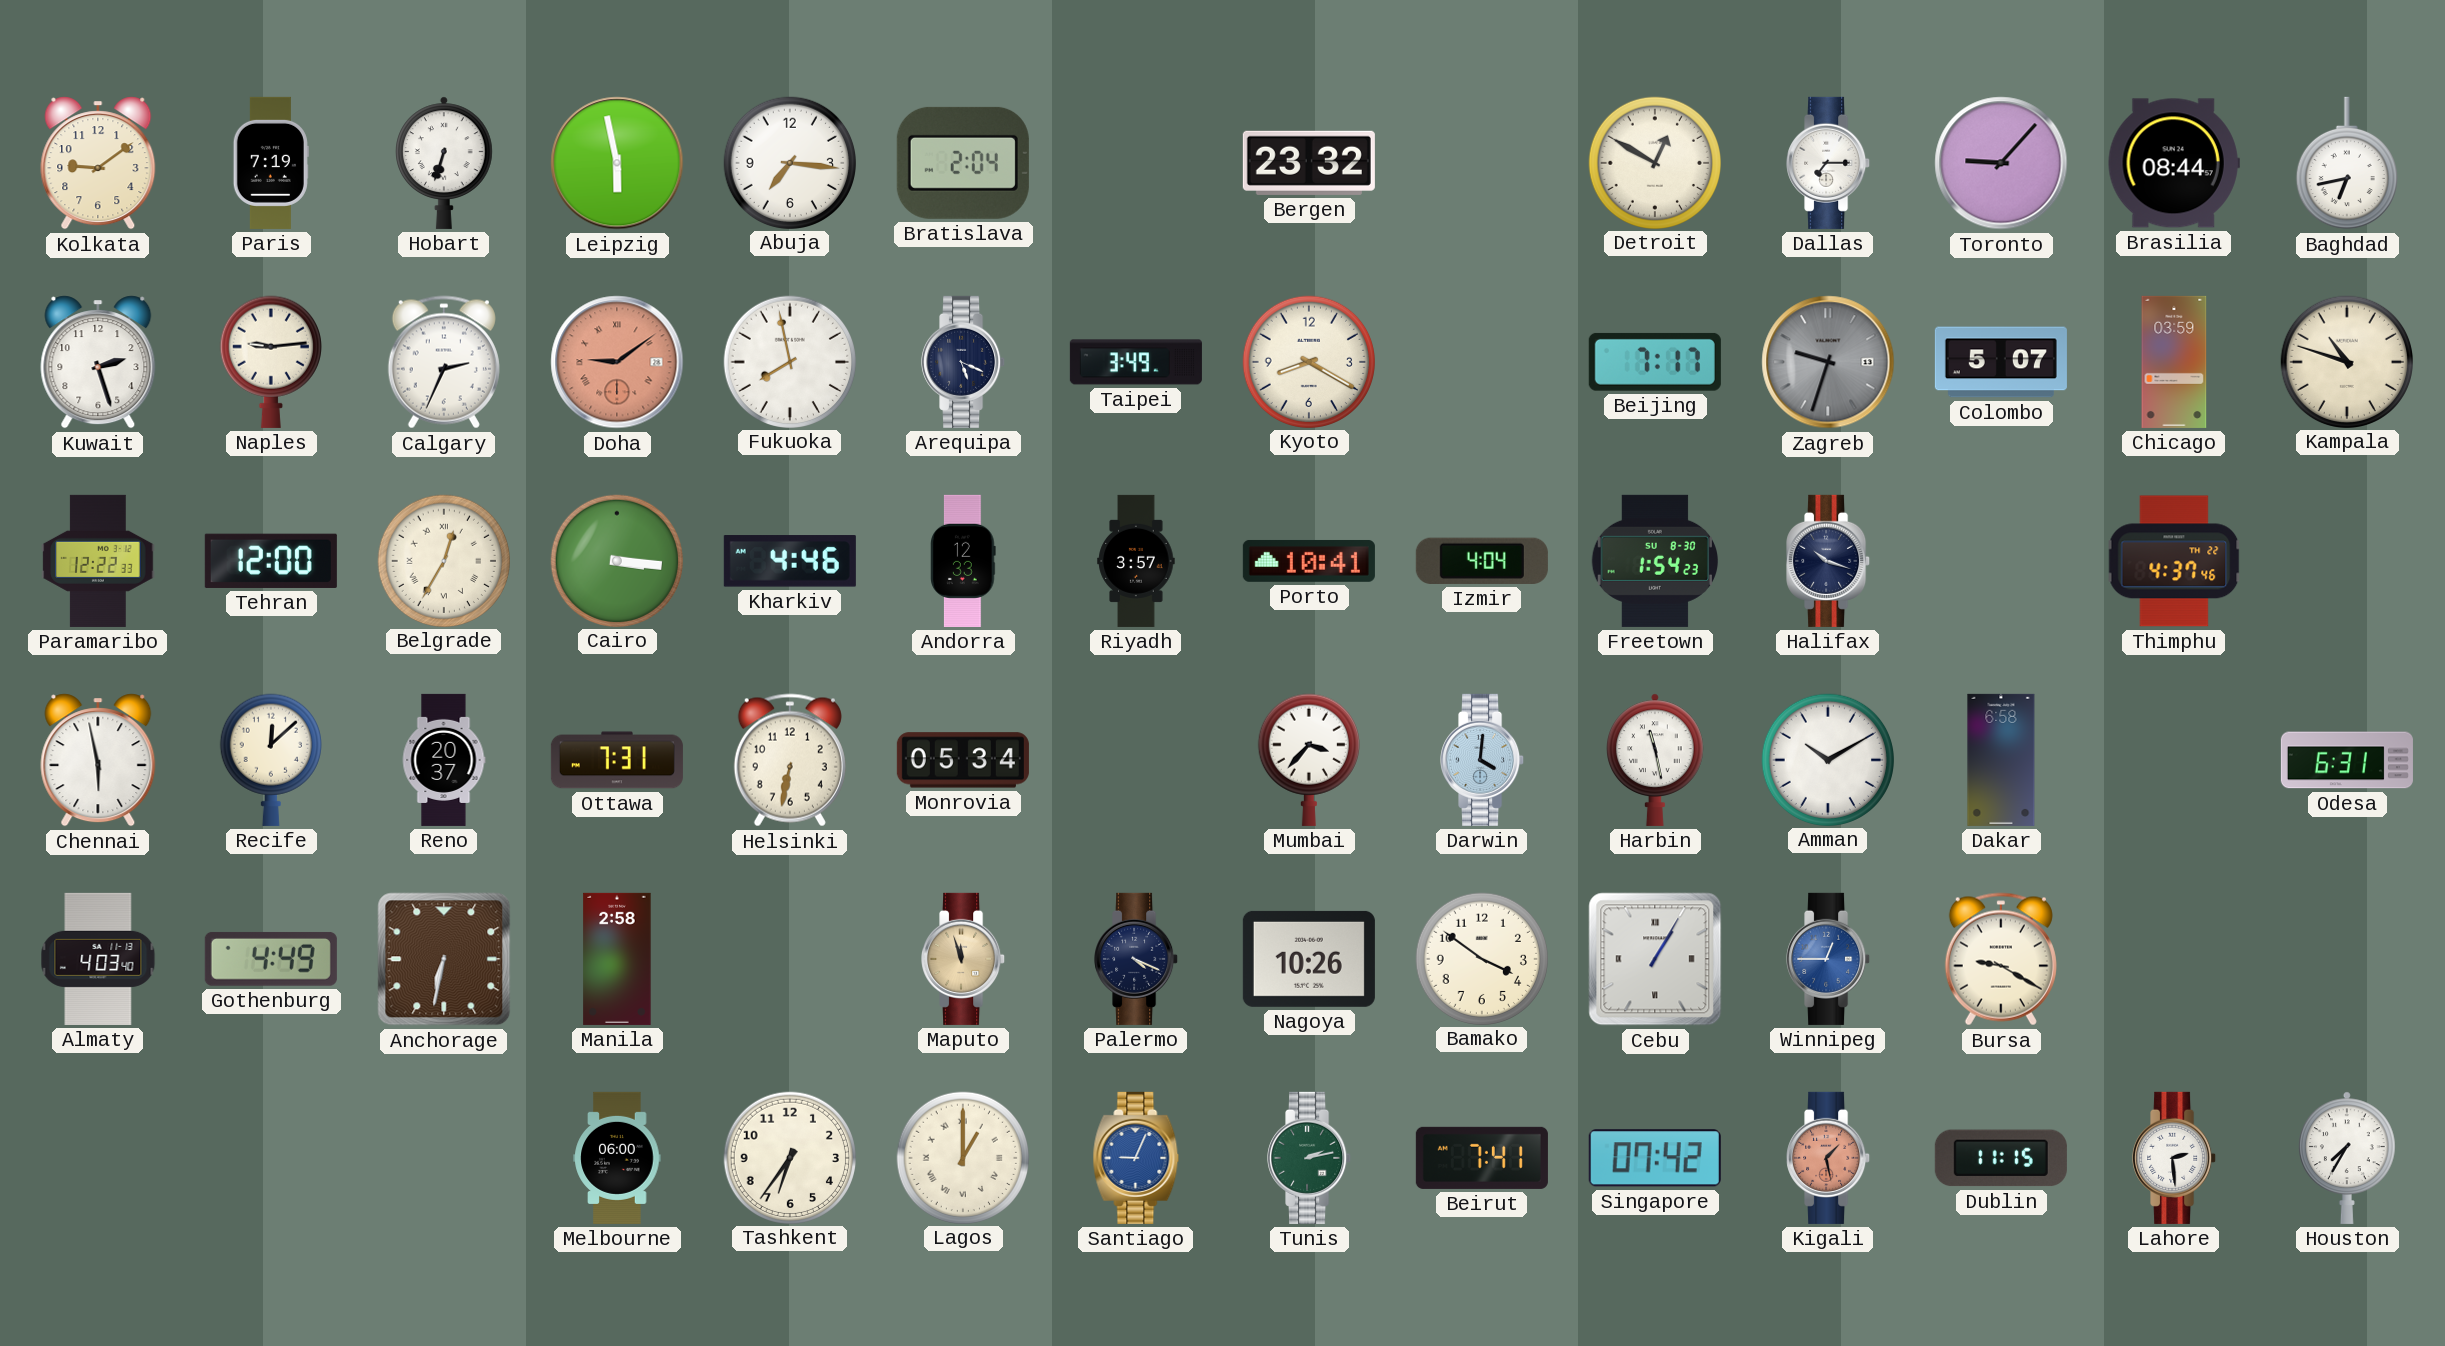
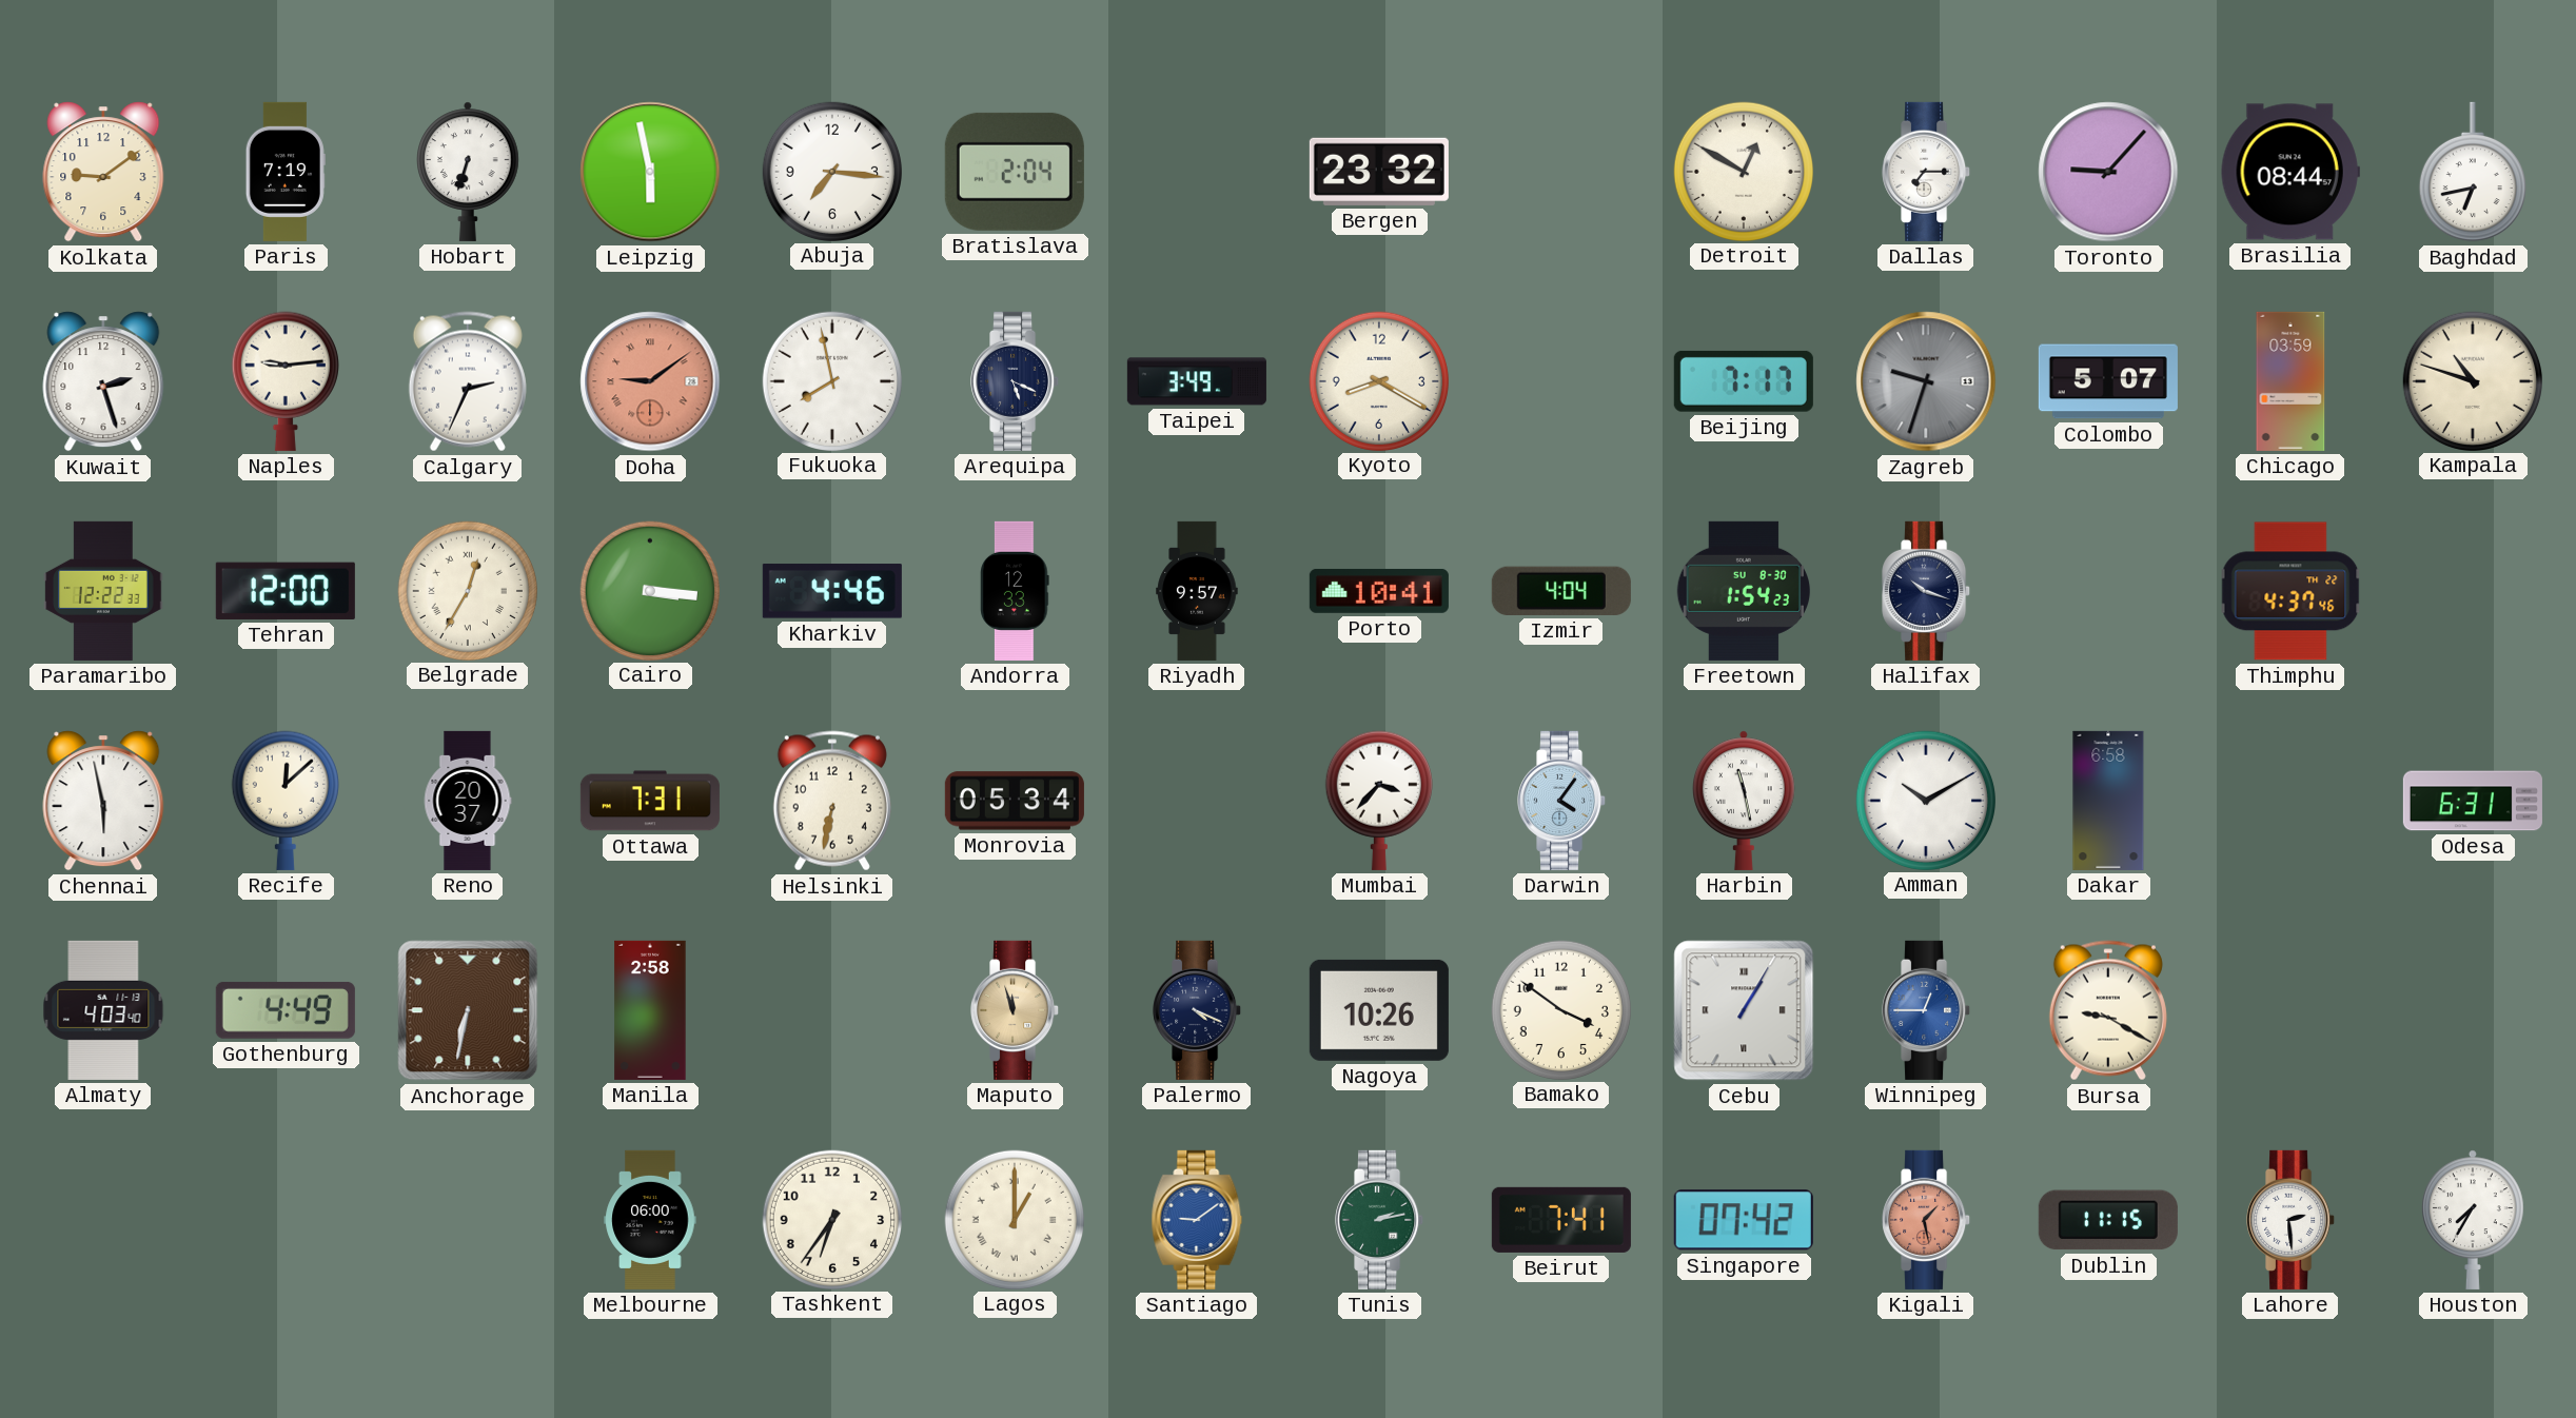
Riyadh: 3:57 -> 9:57
Darwin: 4:01 -> 4:06
Santiago: 9:04 -> 9:09
